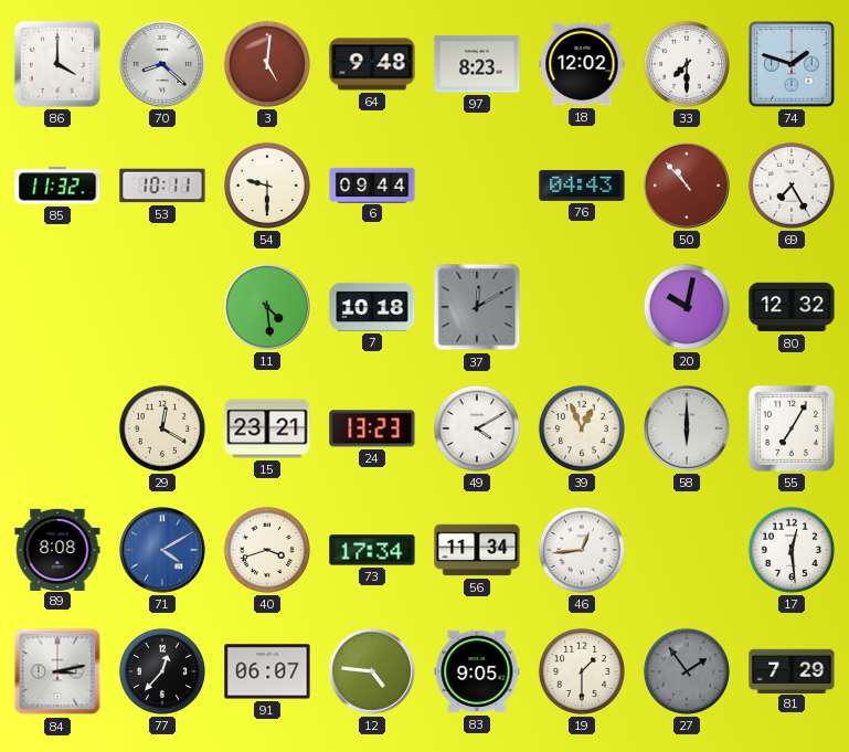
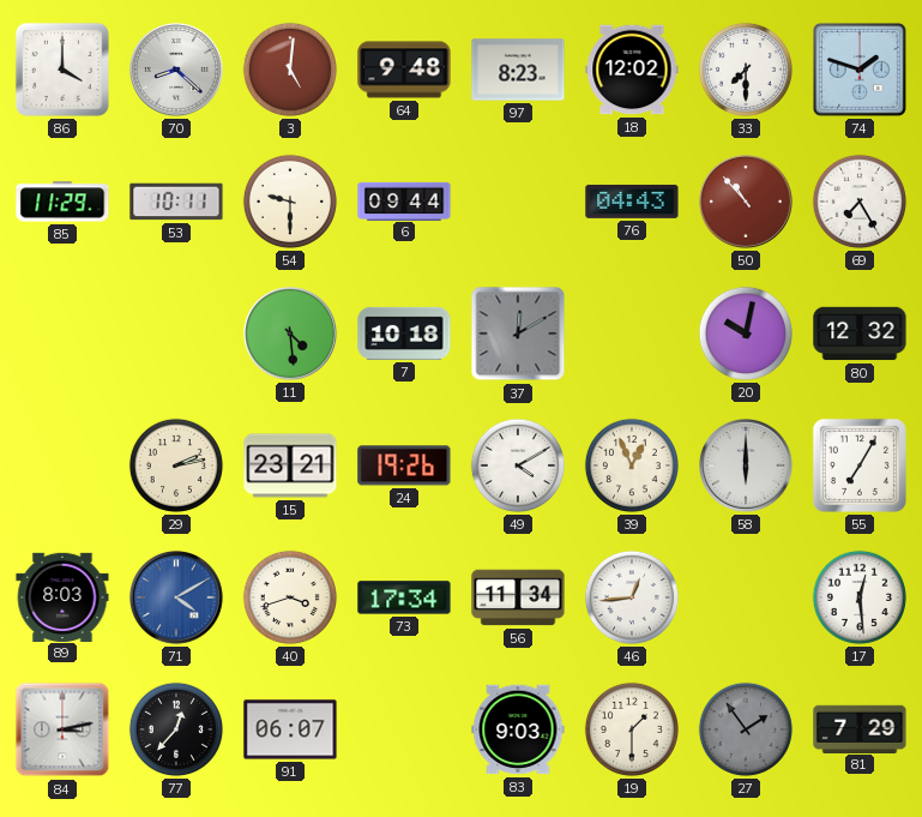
85: 11:32 -> 11:29
29: 12:20 -> 2:13
24: 13:23 -> 19:26
89: 8:08 -> 8:03
12: 4:46 -> none
83: 9:05 -> 9:03
